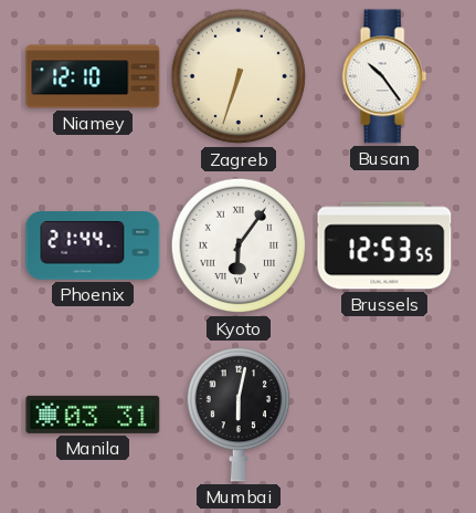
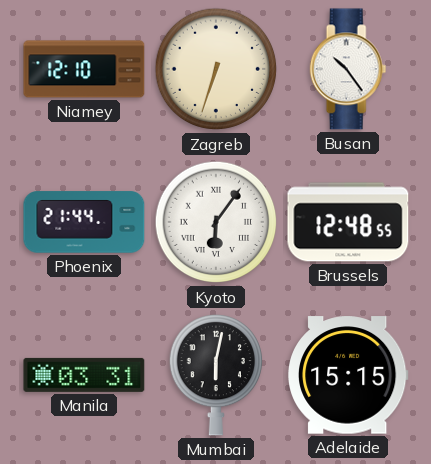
Brussels: 12:53 -> 12:48
Adelaide: none -> 15:15
